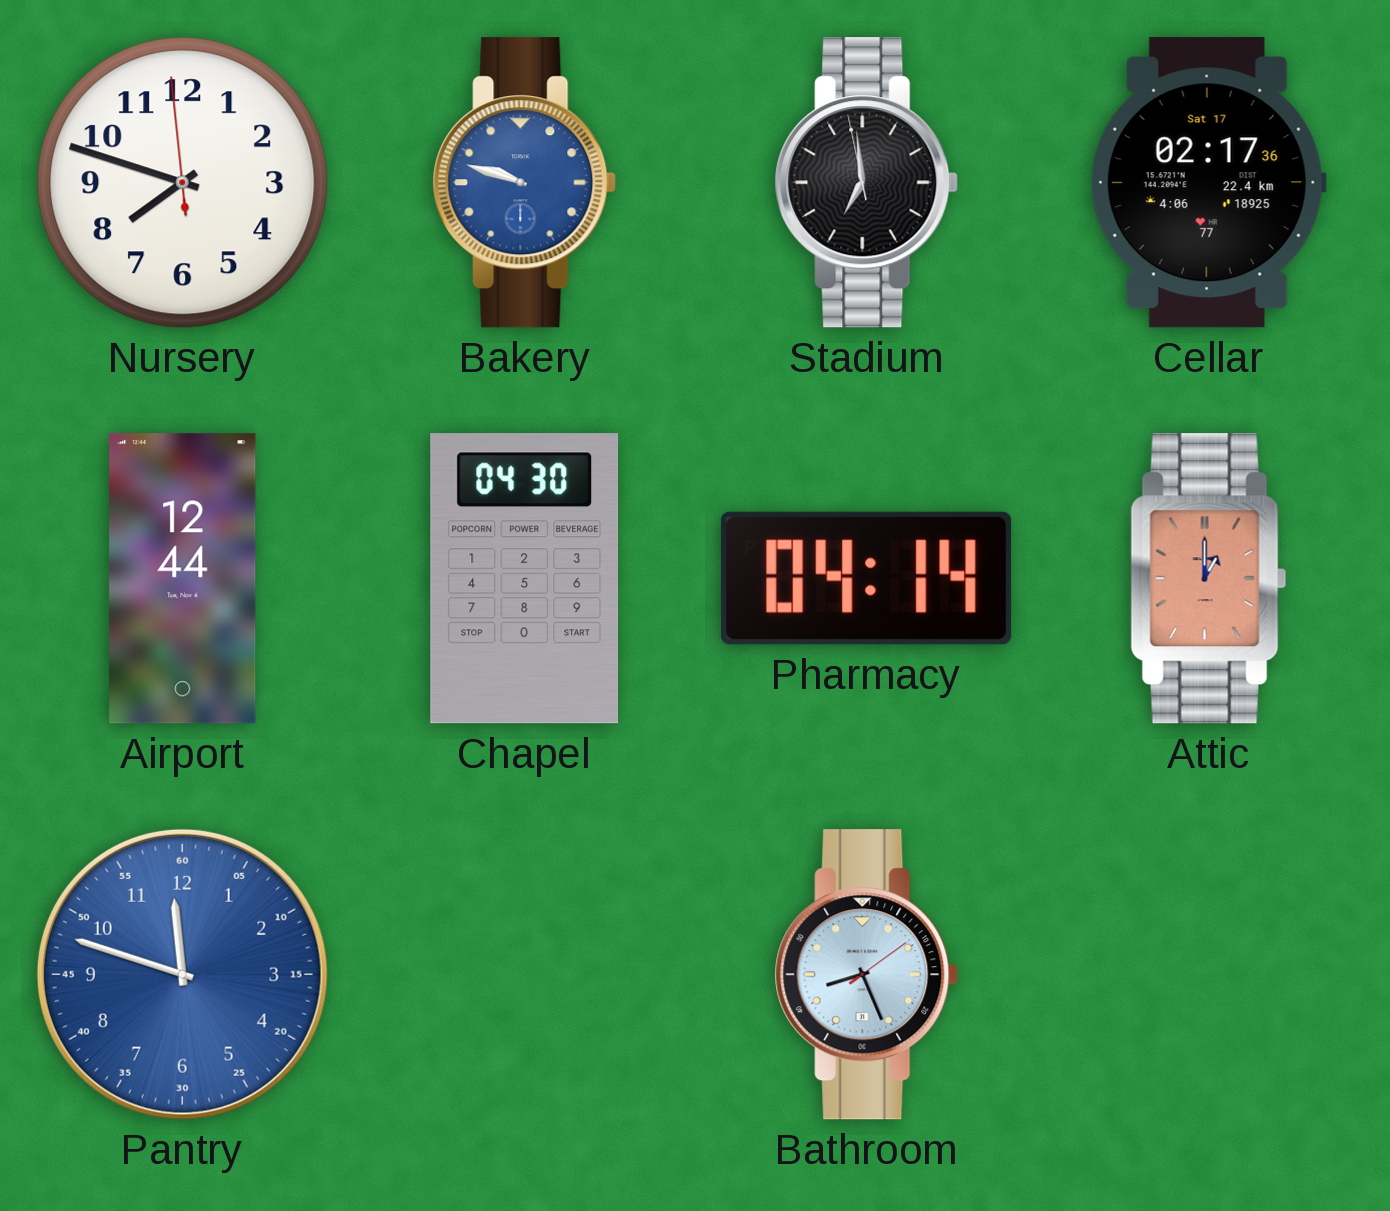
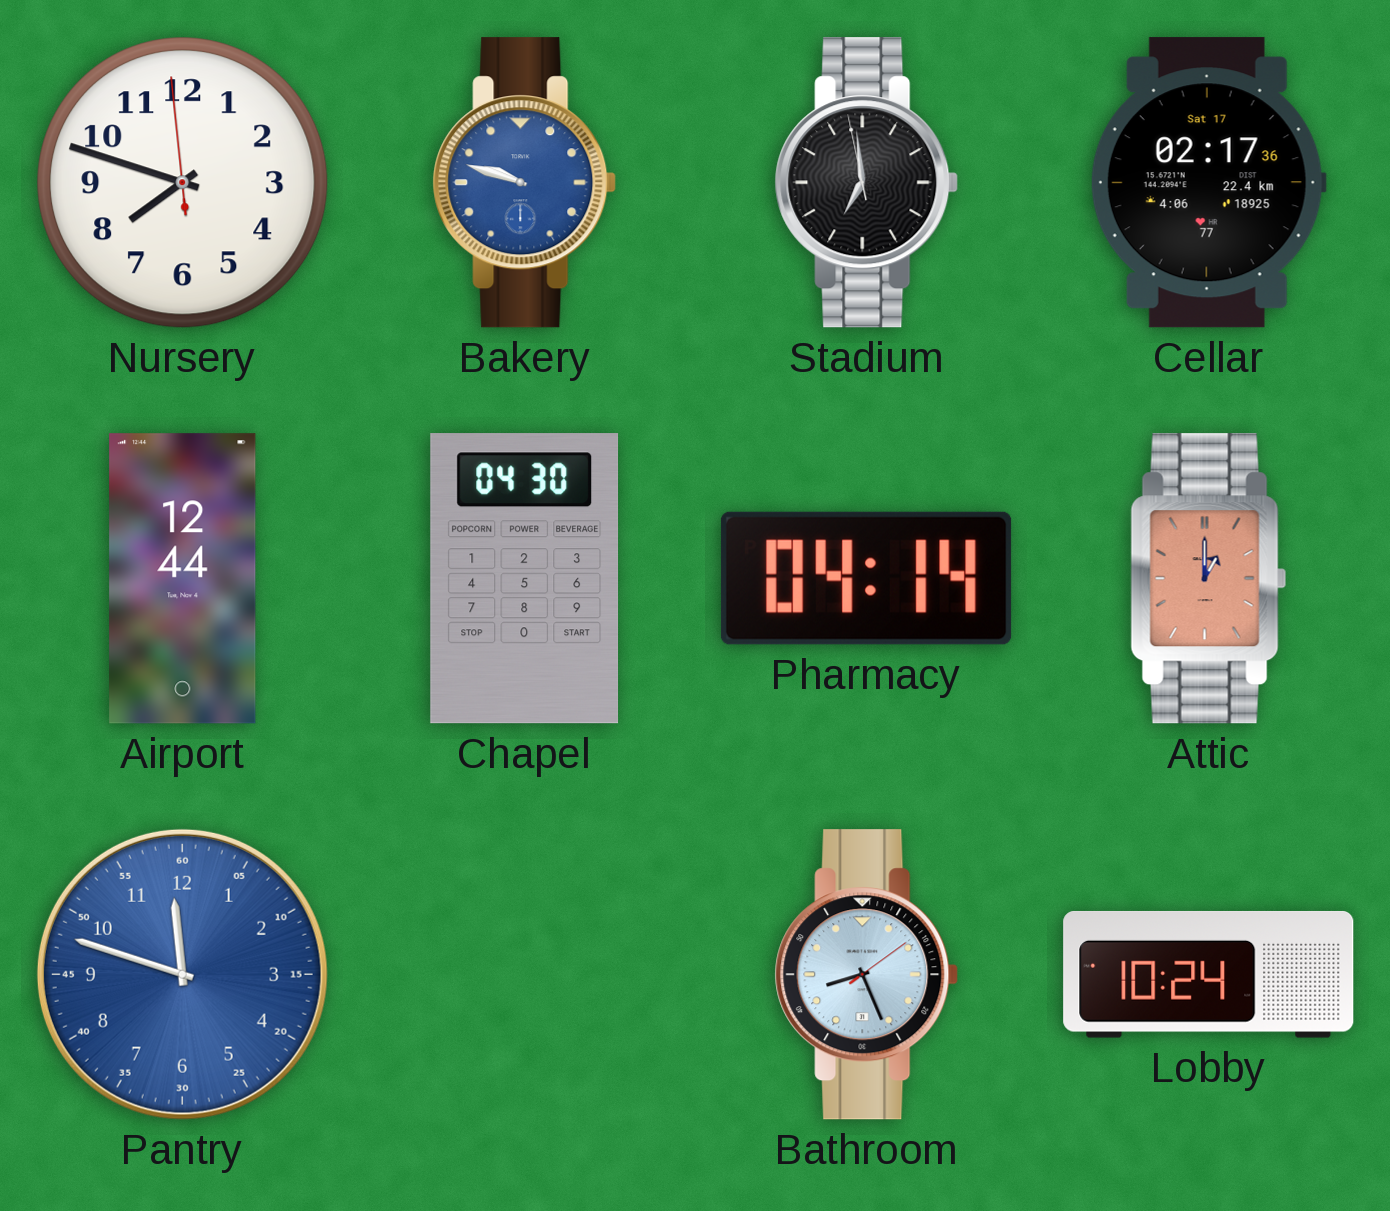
Lobby: none -> 10:24
